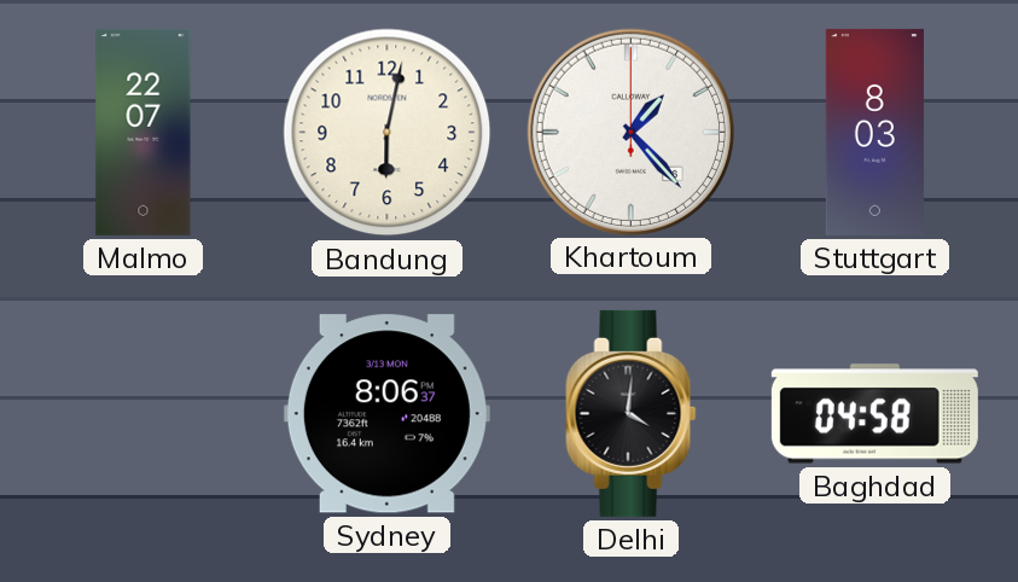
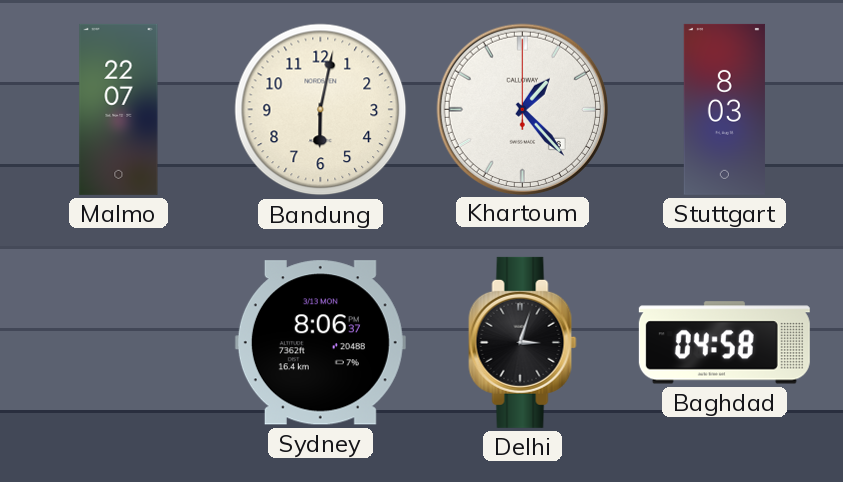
Delhi: 4:01 -> 3:03
